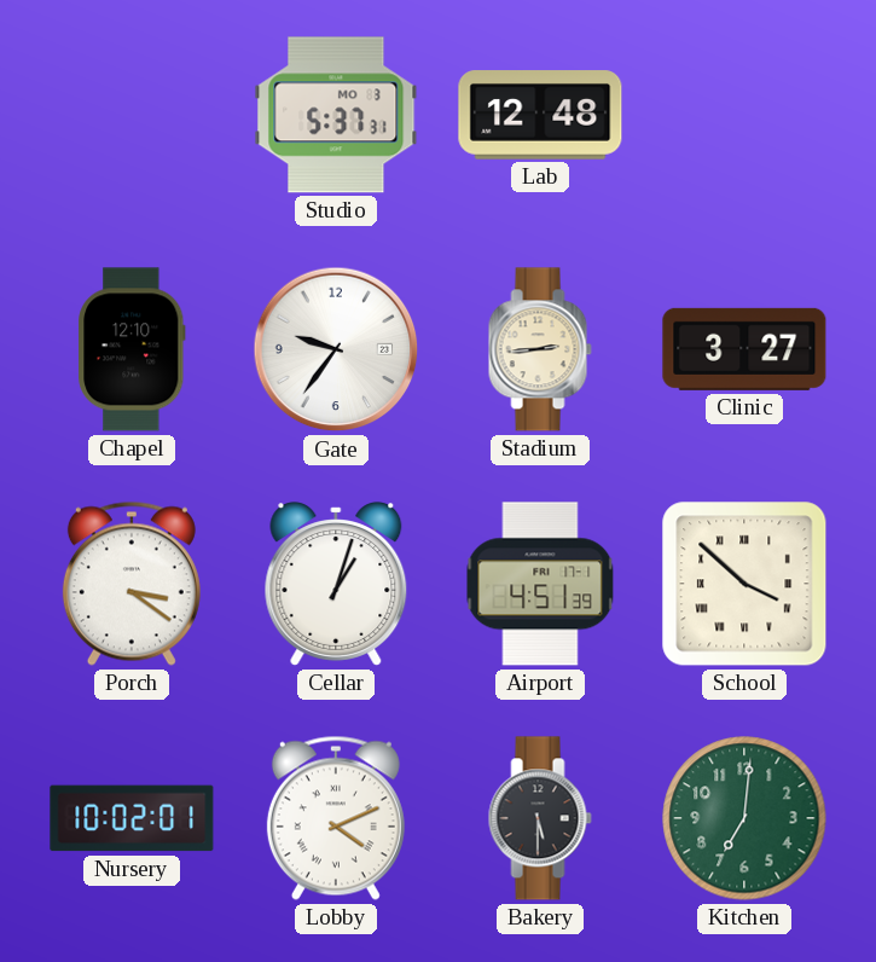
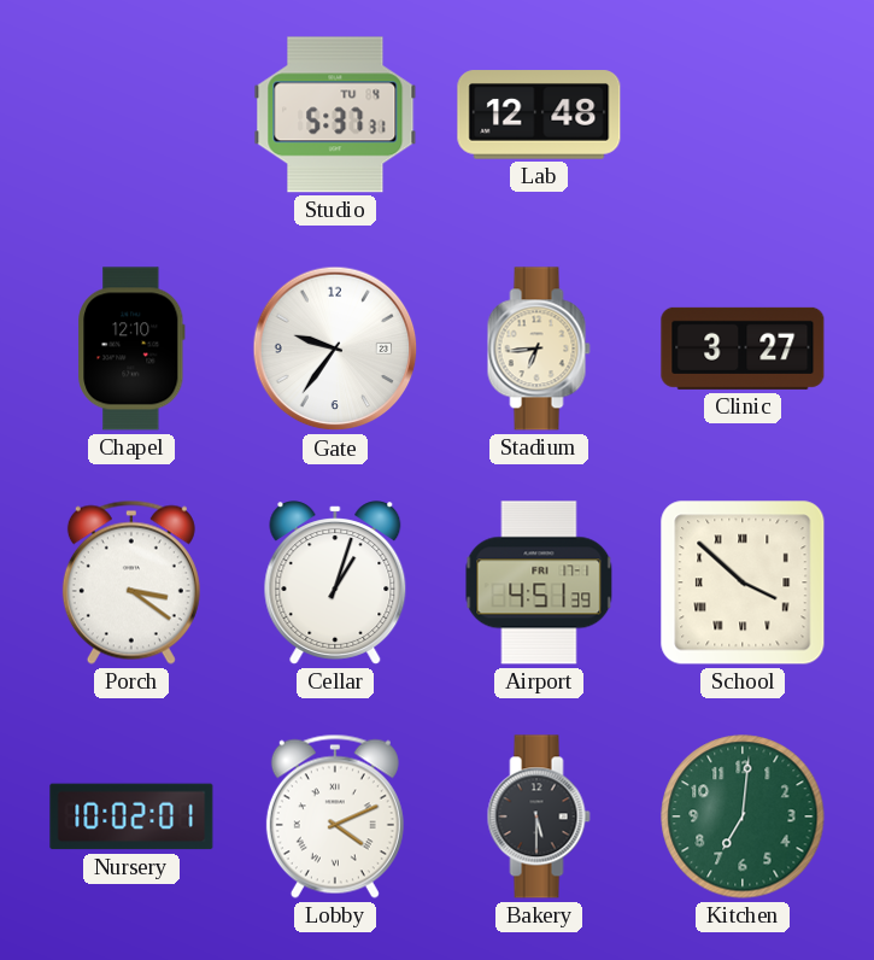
Studio date: MO 3 -> TU 4
Stadium: 2:44 -> 6:44
